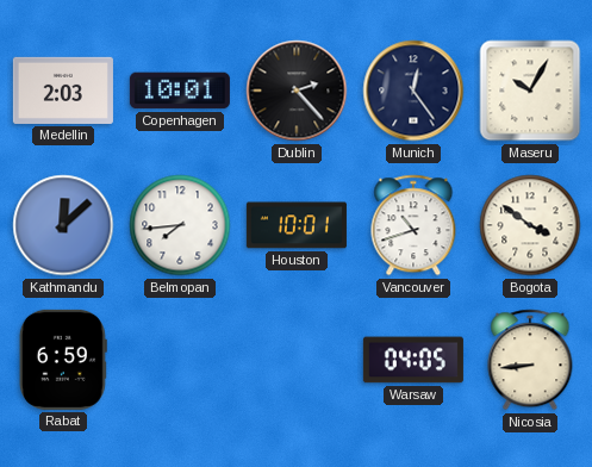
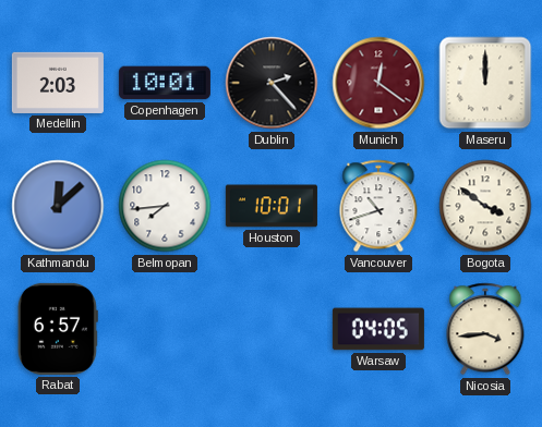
Munich: 12:24 -> 12:21
Munich dial: navy -> burgundy
Maseru: 10:05 -> 12:00
Rabat: 6:59 -> 6:57
Nicosia: 8:44 -> 3:44
